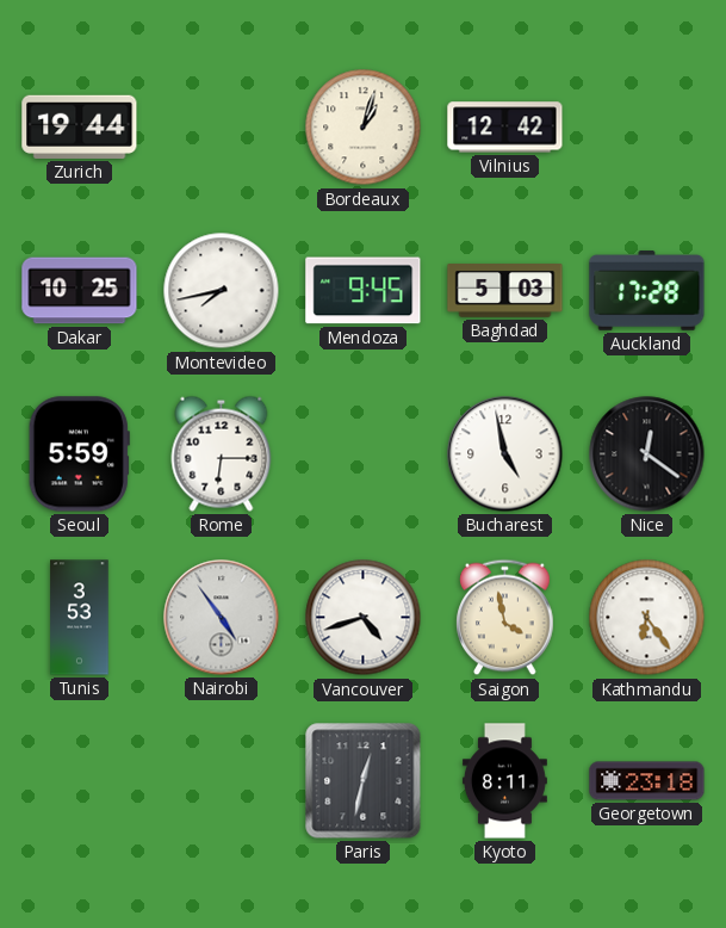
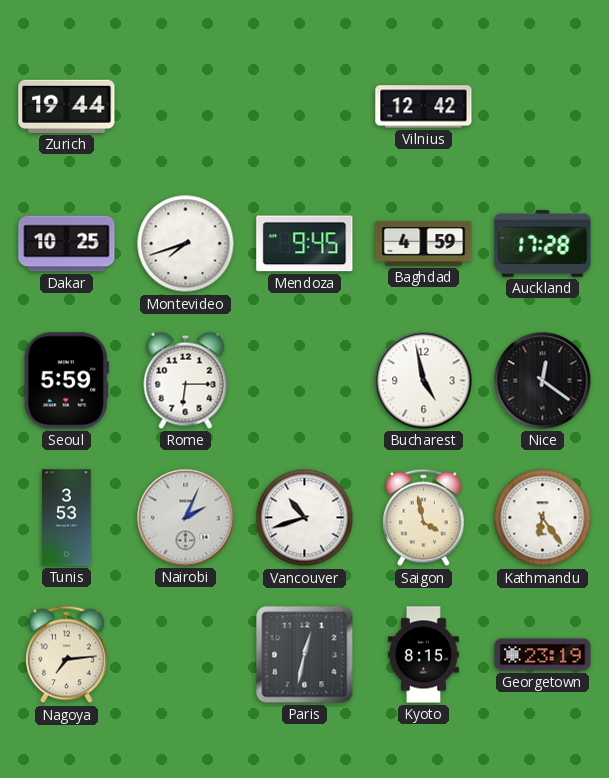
Bordeaux: 1:03 -> none
Montevideo: 7:43 -> 7:42
Baghdad: 5:03 -> 4:59
Nairobi: 4:54 -> 2:04
Vancouver: 4:42 -> 10:42
Nagoya: none -> 7:14
Kyoto: 8:11 -> 8:15
Georgetown: 23:18 -> 23:19
